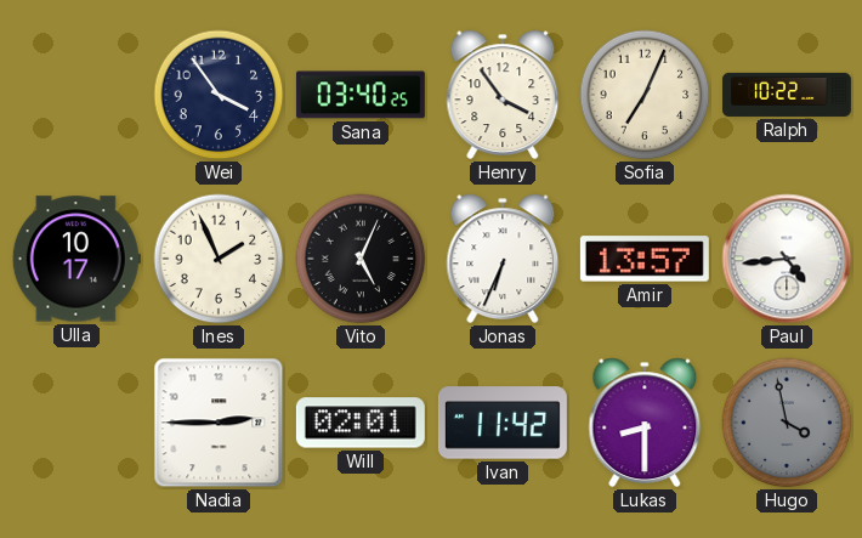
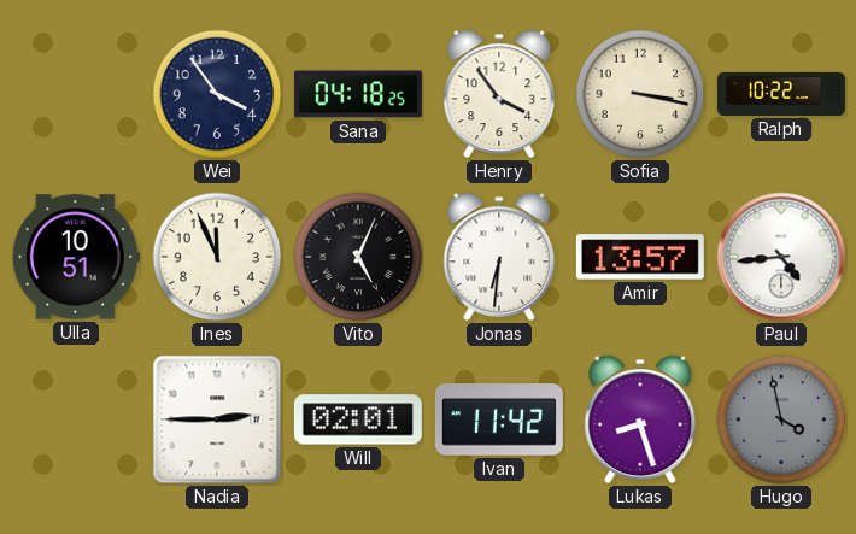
Sana: 03:40 -> 04:18
Sofia: 7:04 -> 3:17
Ulla: 10:17 -> 10:51
Ines: 1:56 -> 11:56
Jonas: 6:34 -> 6:31
Lukas: 8:30 -> 8:27
